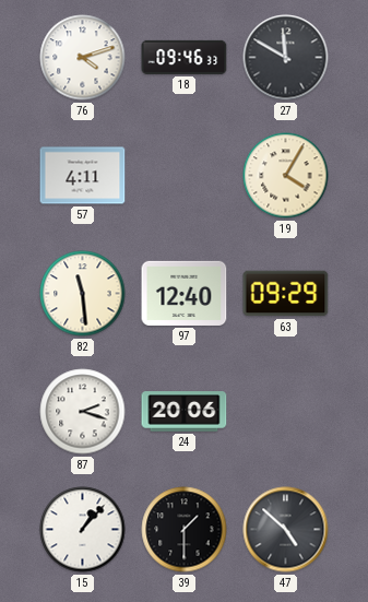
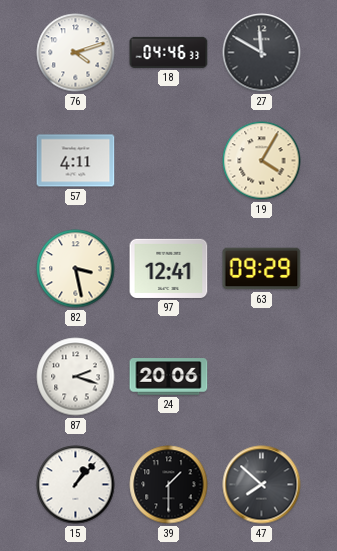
18: 09:46 -> 04:46
82: 11:29 -> 3:28
97: 12:40 -> 12:41
47: 4:52 -> 7:52
